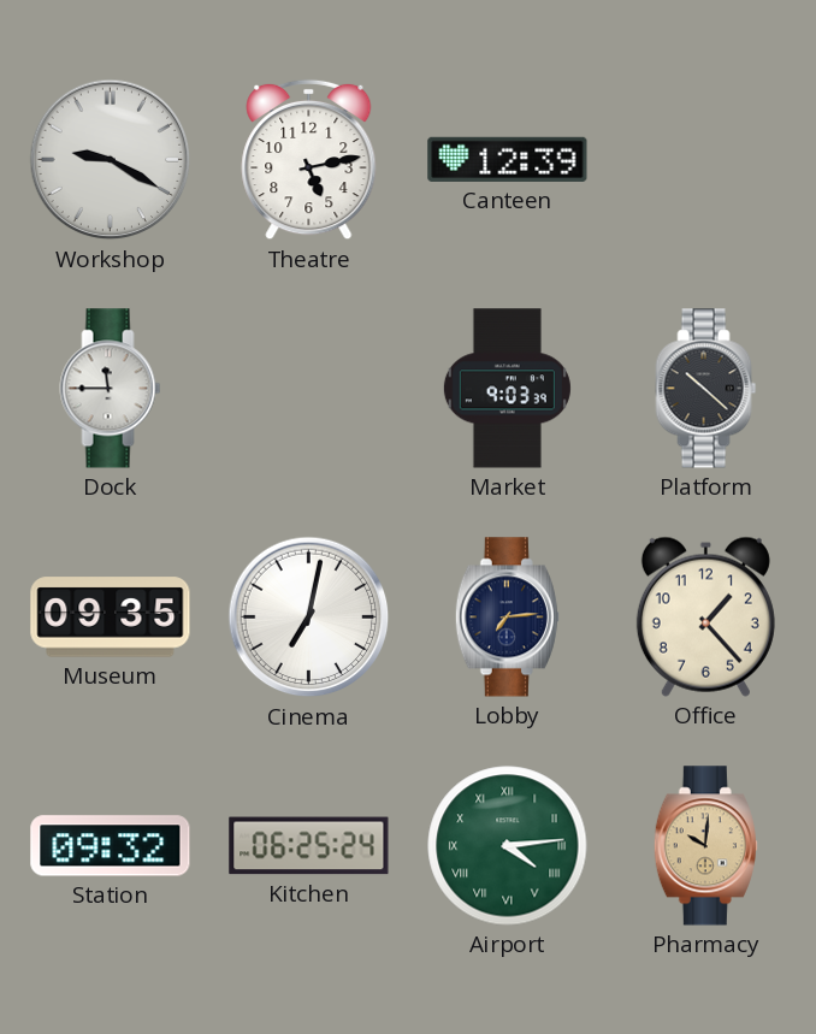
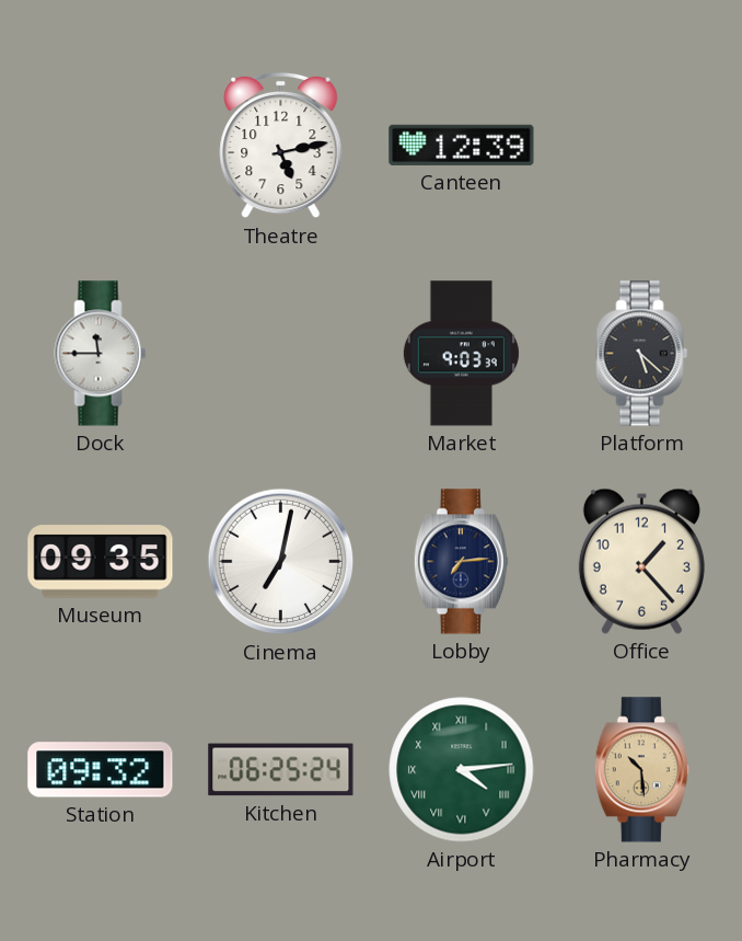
Workshop: 9:20 -> none
Platform: 10:22 -> 5:22
Pharmacy: 10:01 -> 10:29
